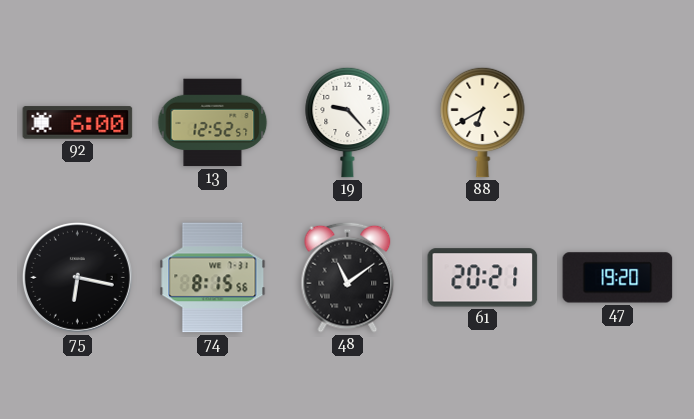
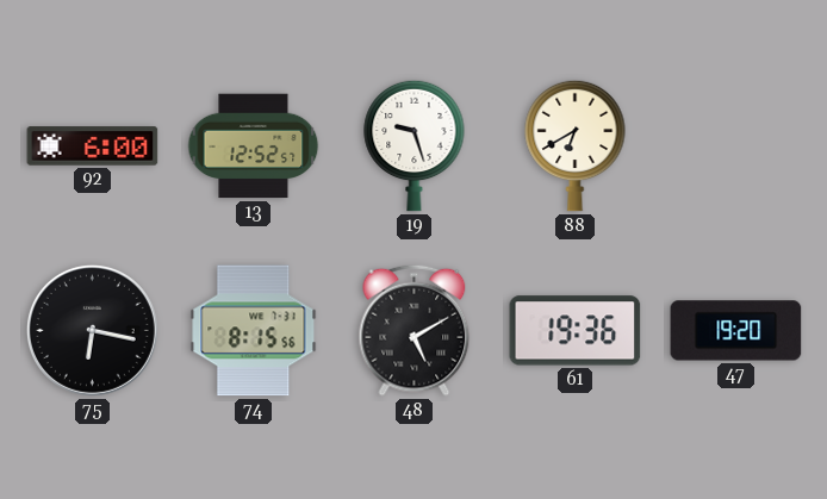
19: 9:23 -> 9:27
48: 11:09 -> 5:10
61: 20:21 -> 19:36
